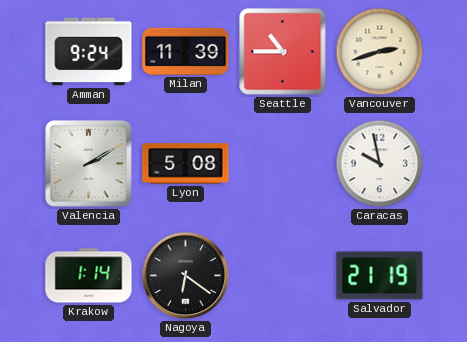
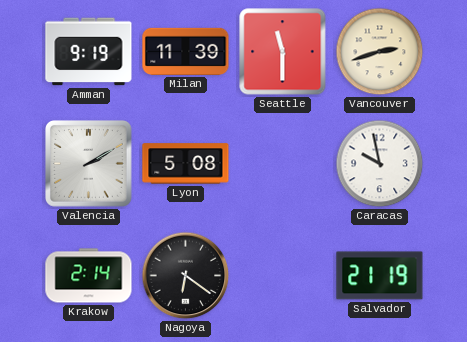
Amman: 9:24 -> 9:19
Seattle: 10:45 -> 11:30
Krakow: 1:14 -> 2:14
